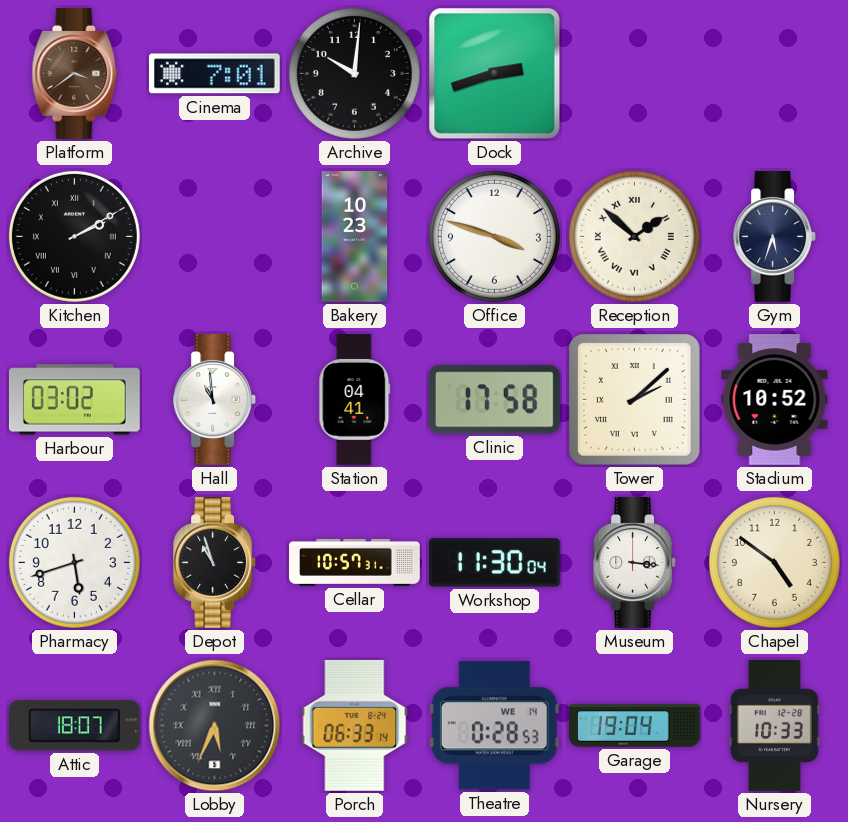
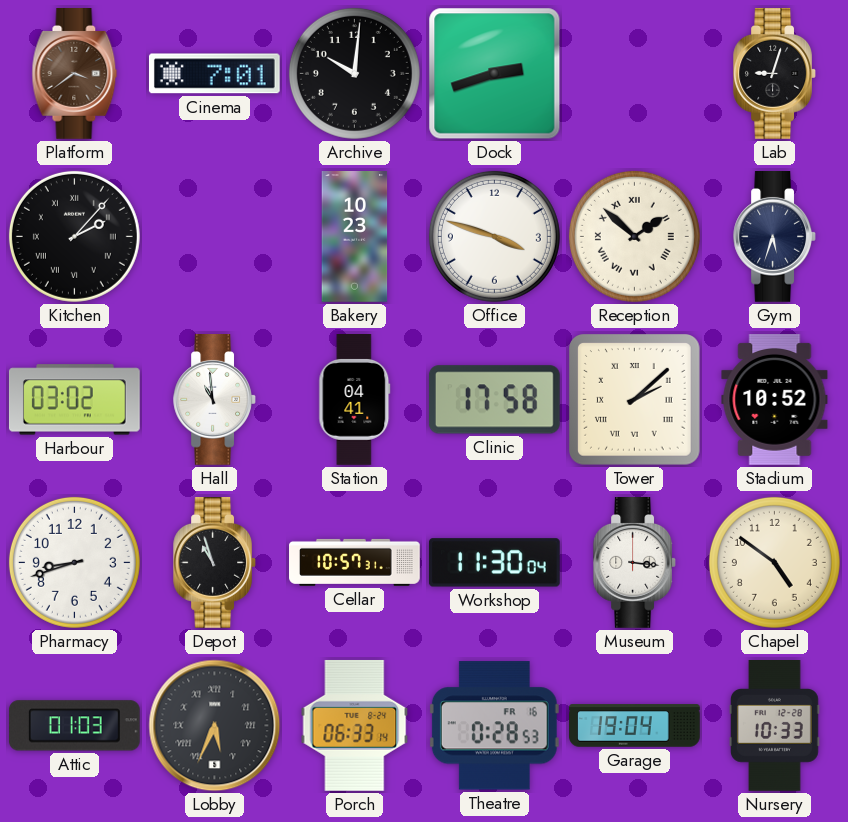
Lab: none -> 9:03
Kitchen: 2:10 -> 2:07
Pharmacy: 5:42 -> 8:42
Attic: 18:07 -> 01:03
Theatre date: WE 14 -> FR 16
